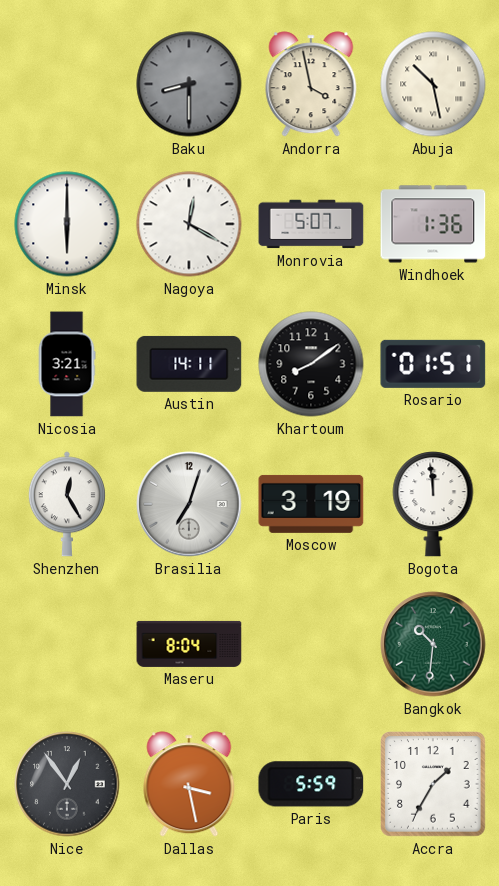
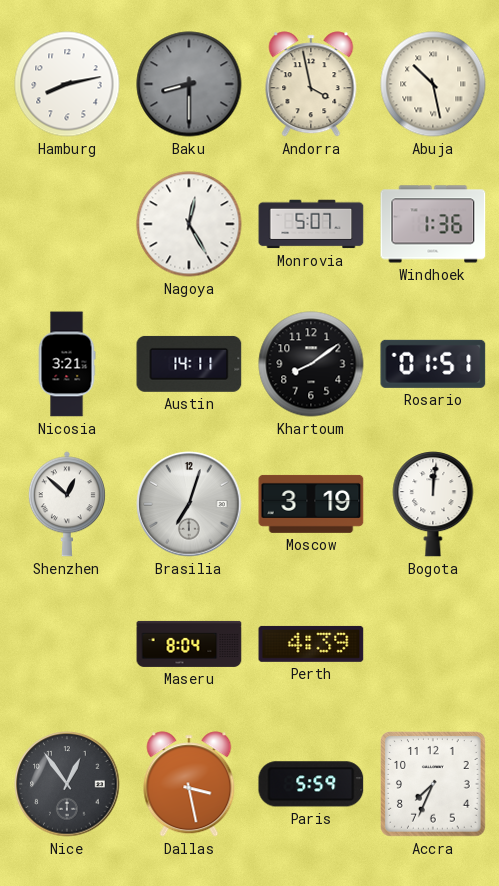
Hamburg: none -> 8:13
Minsk: 6:00 -> none
Nagoya: 12:20 -> 12:25
Shenzhen: 12:25 -> 12:52
Bogota: 11:59 -> 12:01
Perth: none -> 4:39
Bangkok: 10:31 -> none
Accra: 1:35 -> 7:34
